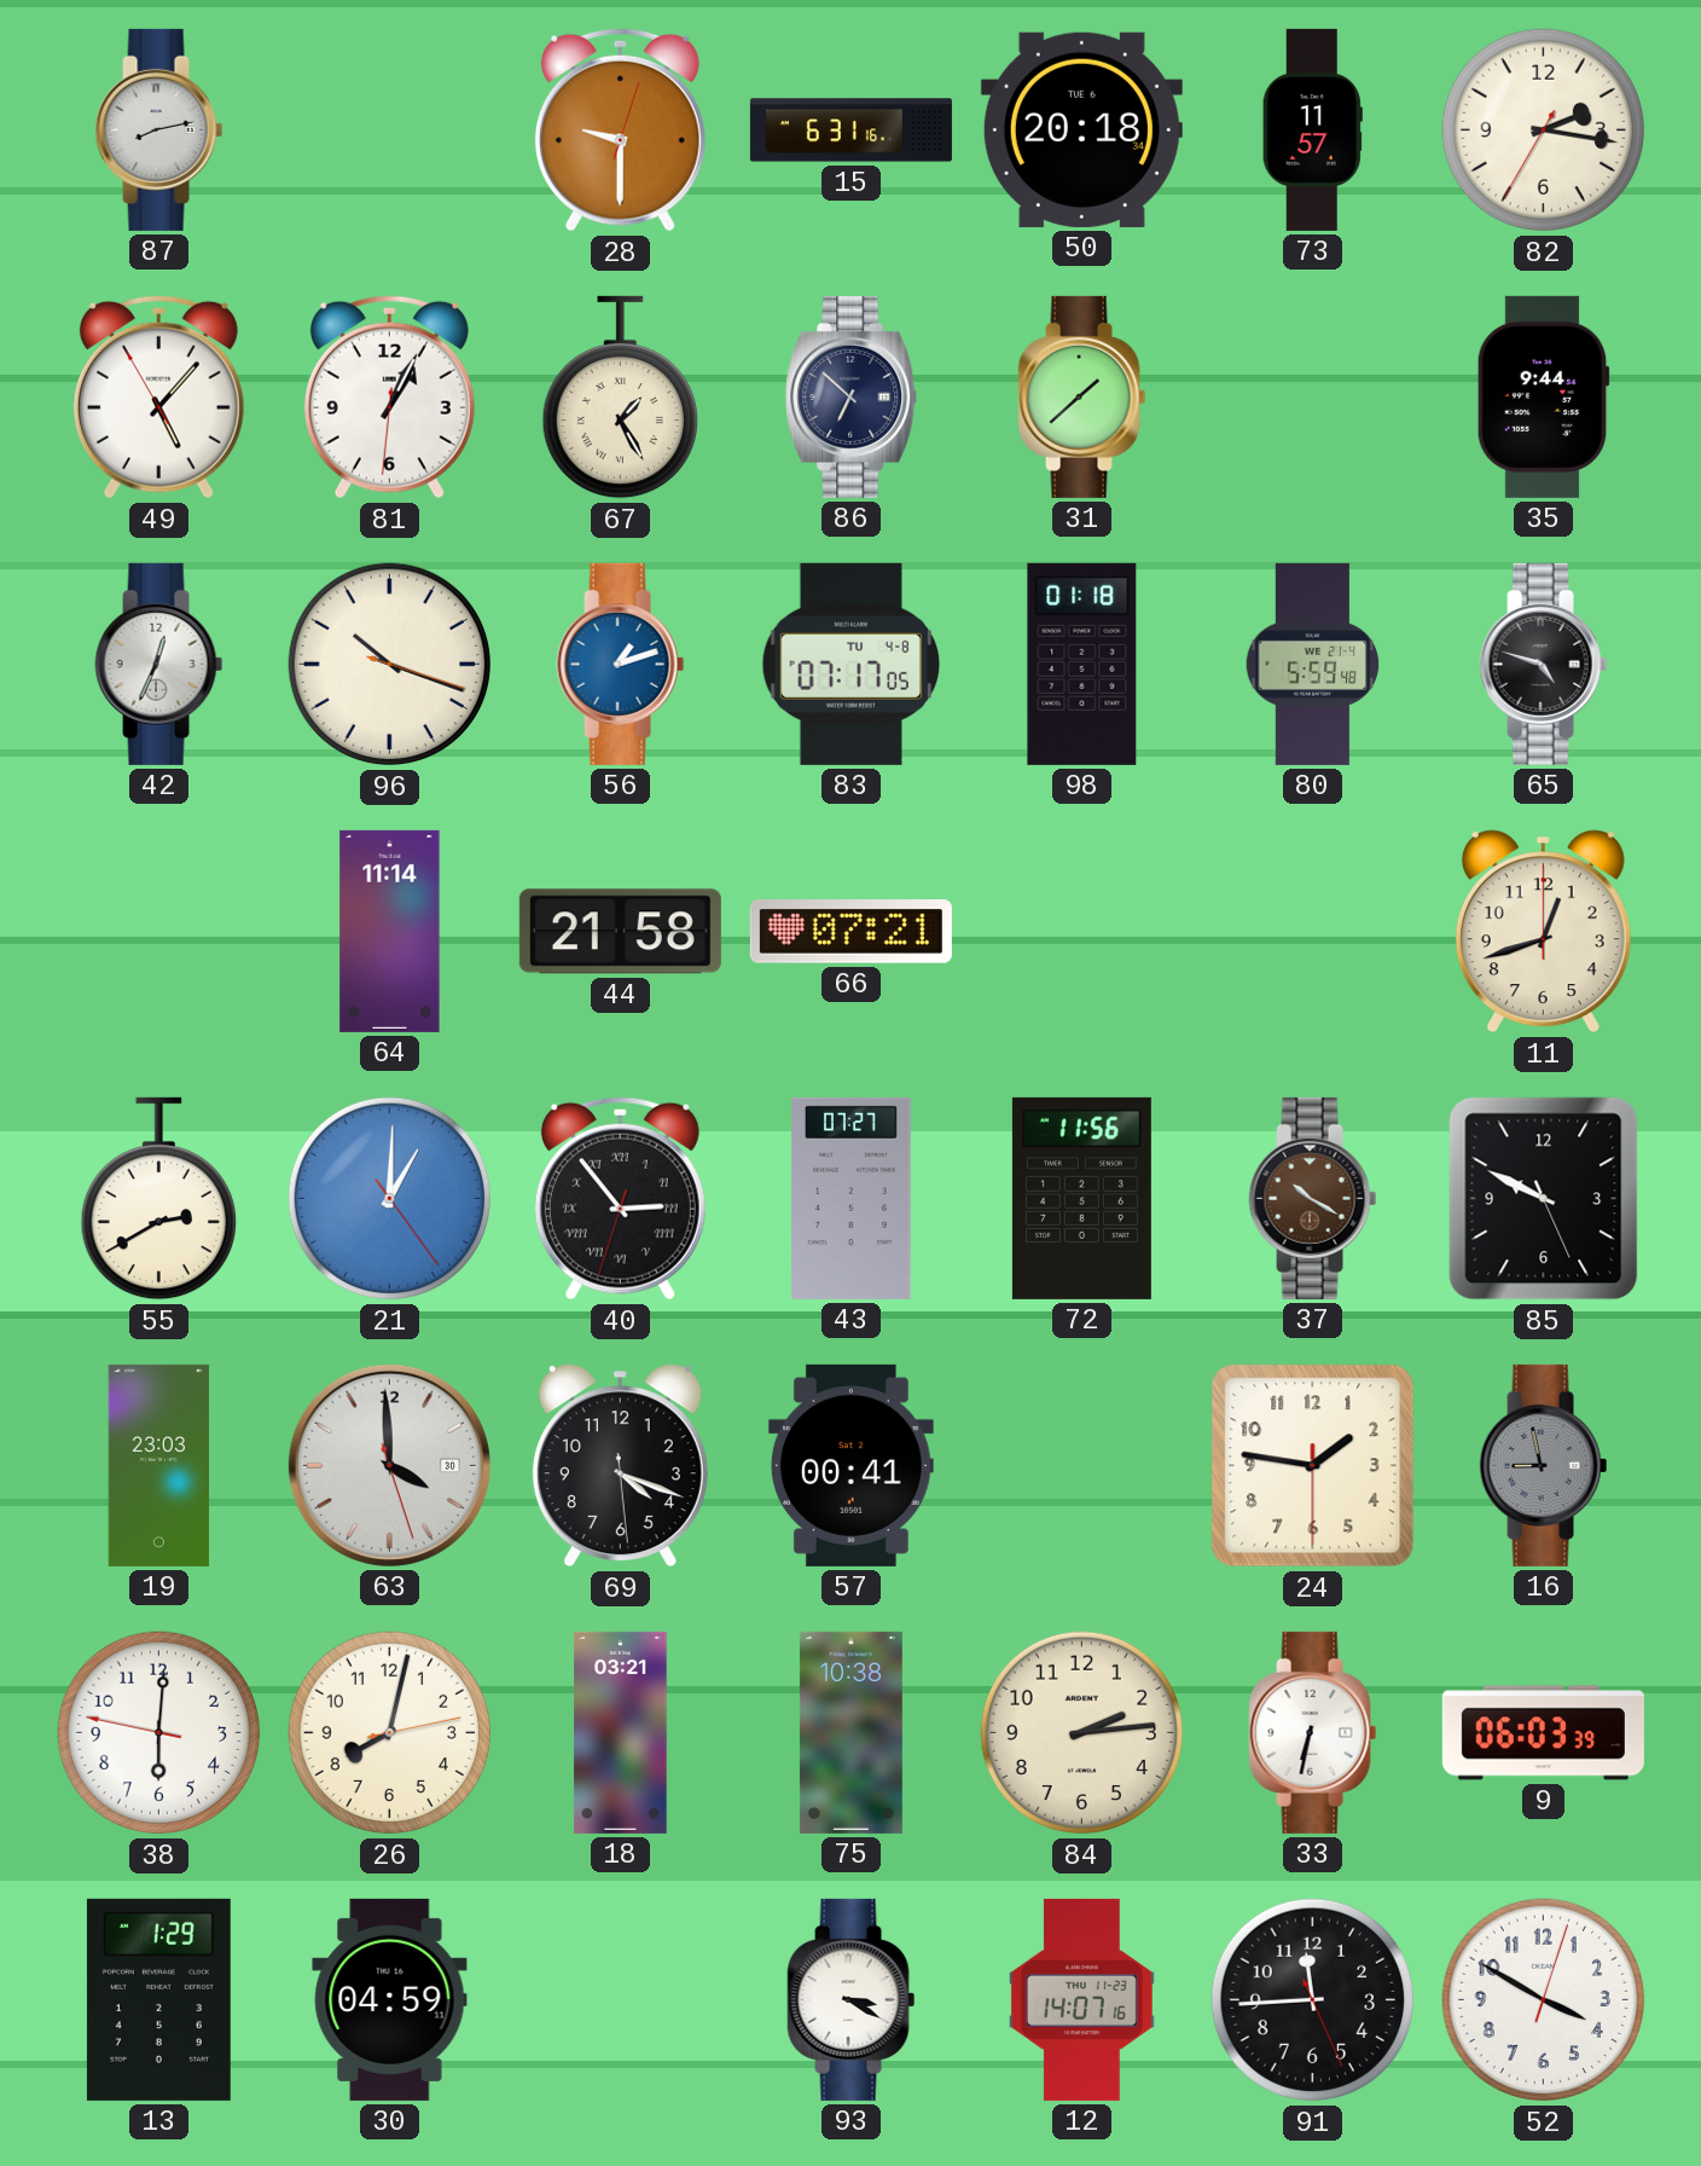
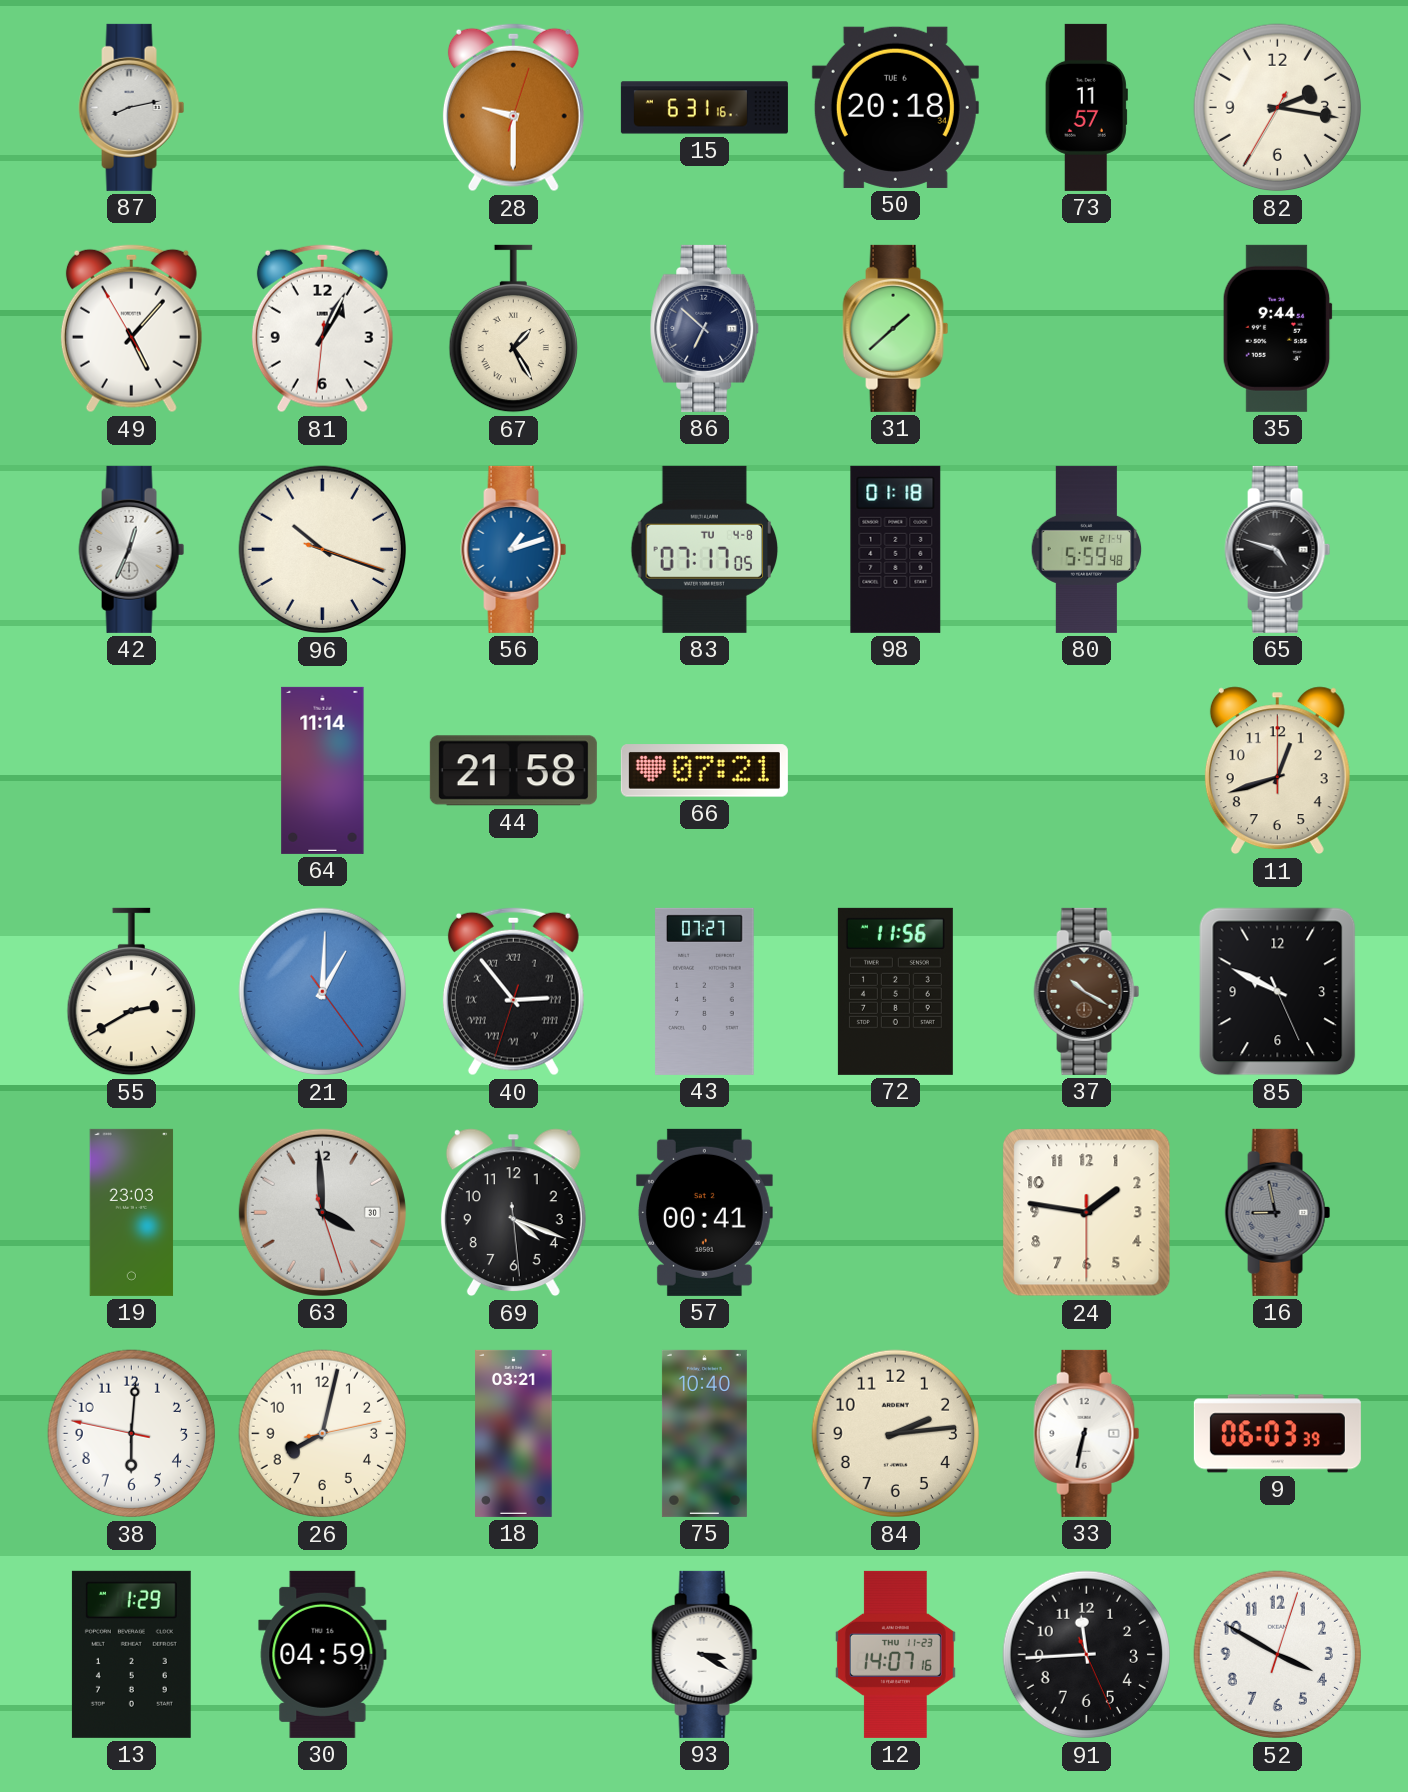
75: 10:38 -> 10:40
